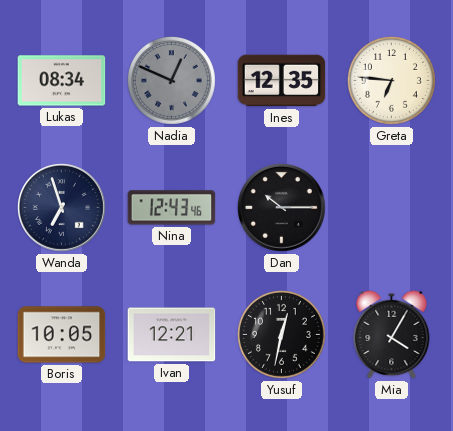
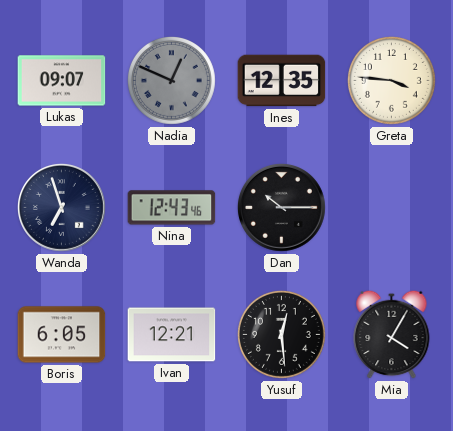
Lukas: 08:34 -> 09:07
Greta: 6:46 -> 3:46
Boris: 10:05 -> 6:05
Yusuf: 12:32 -> 12:29
